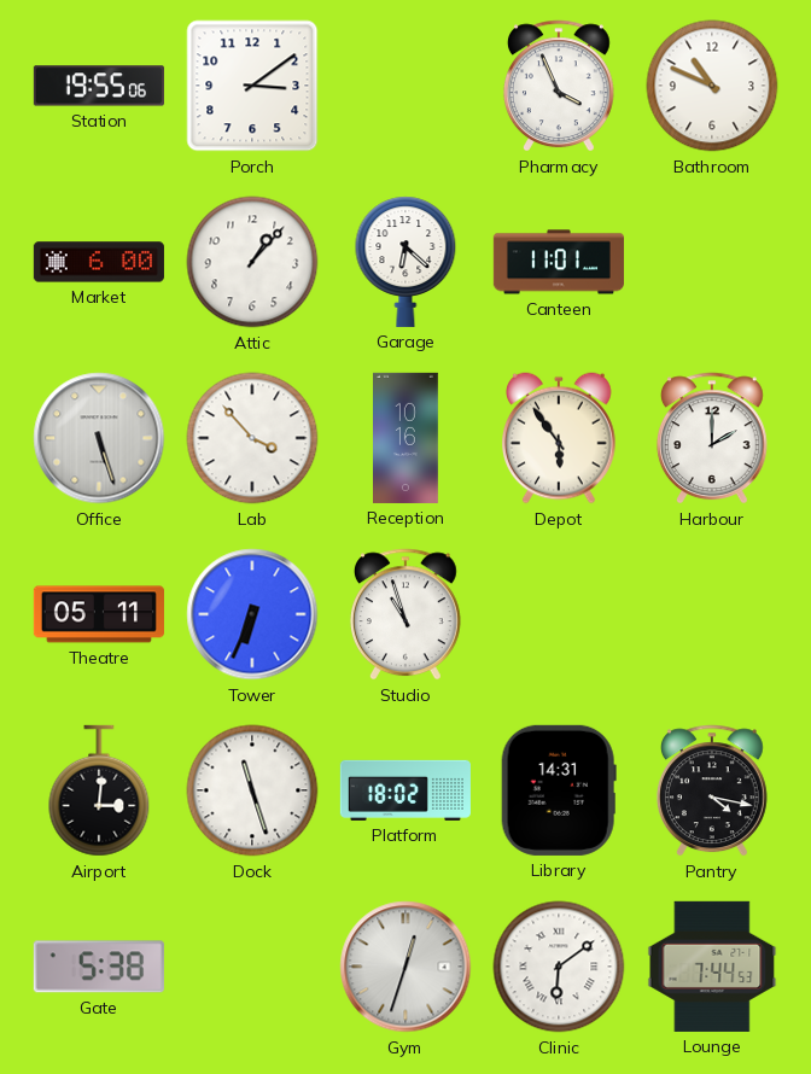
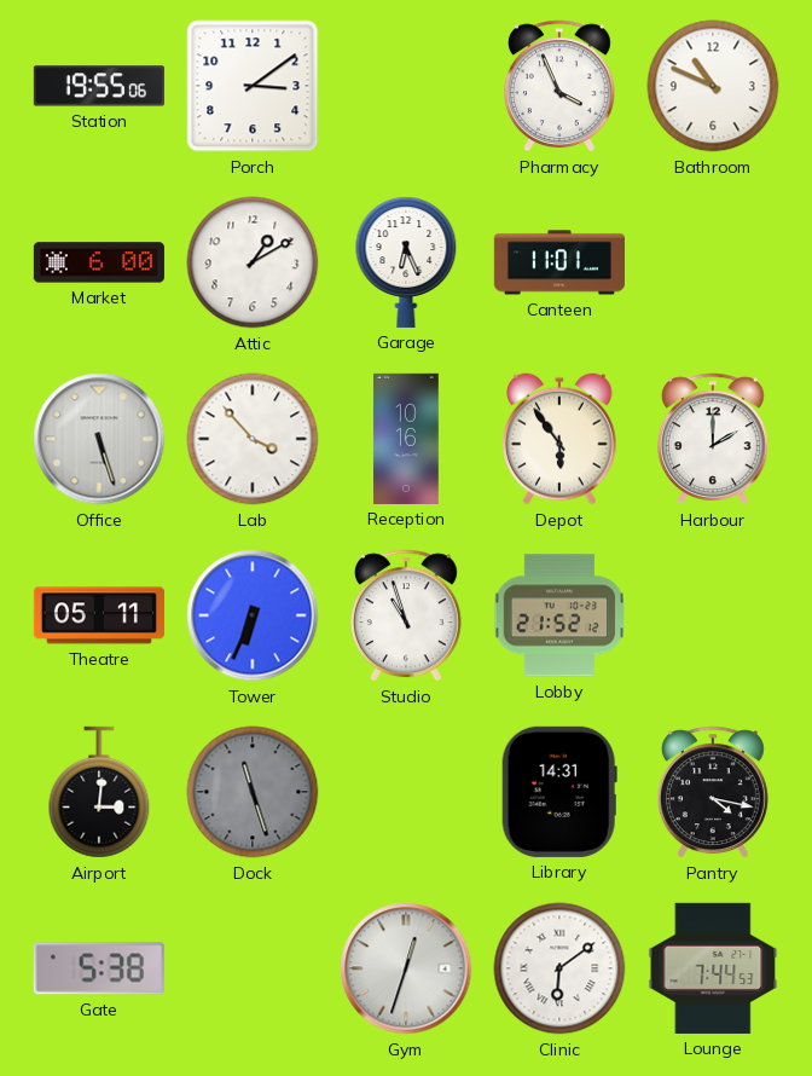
Attic: 1:07 -> 1:10
Garage: 6:22 -> 6:26
Lobby: none -> 21:52
Dock dial: white -> grey
Platform: 18:02 -> none
